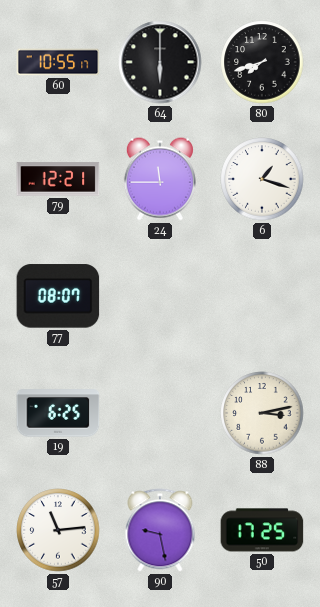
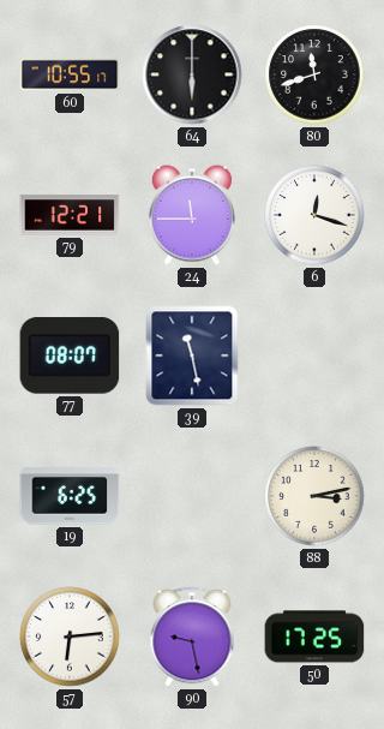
80: 7:42 -> 11:42
6: 1:18 -> 12:18
39: none -> 11:28
57: 11:14 -> 6:14
